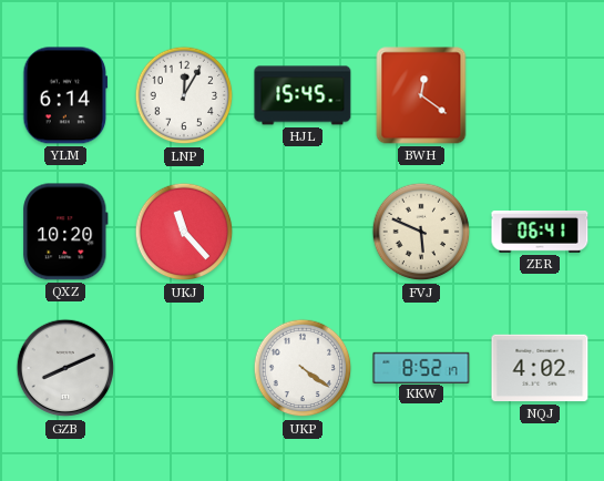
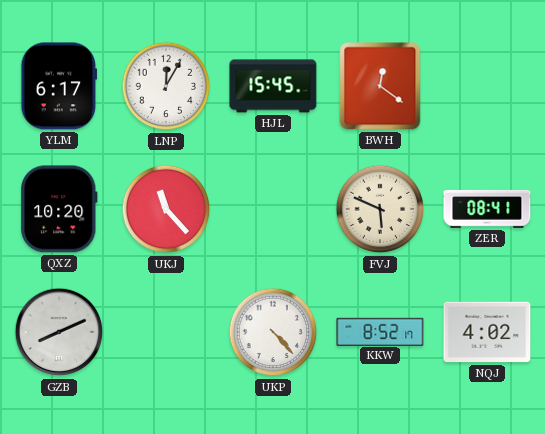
YLM: 6:14 -> 6:17
ZER: 06:41 -> 08:41
UKP: 4:21 -> 4:23
